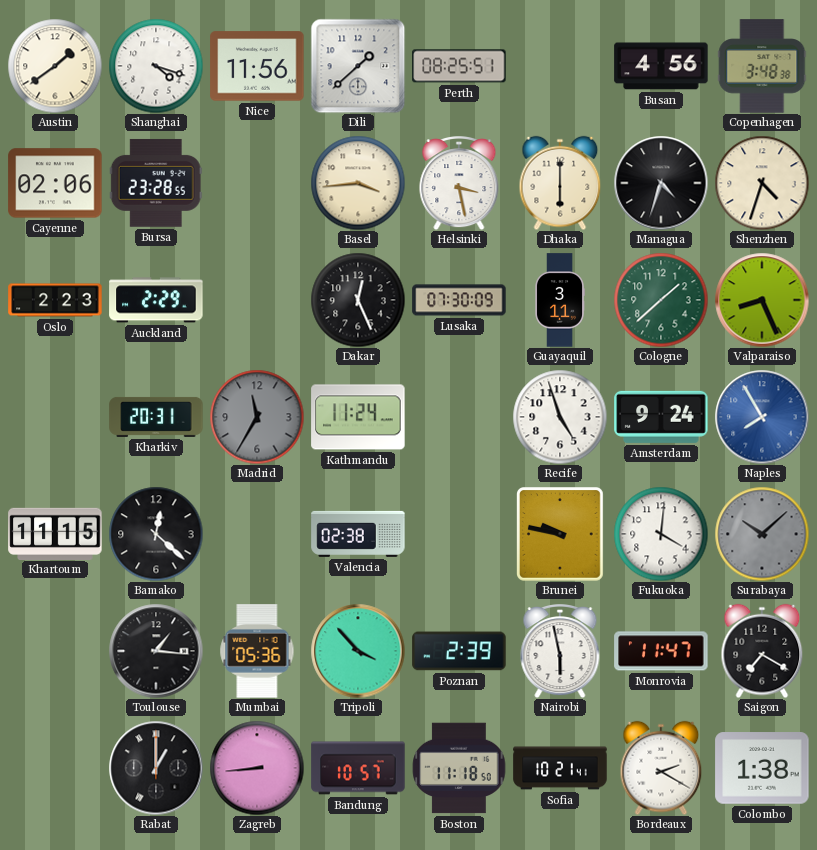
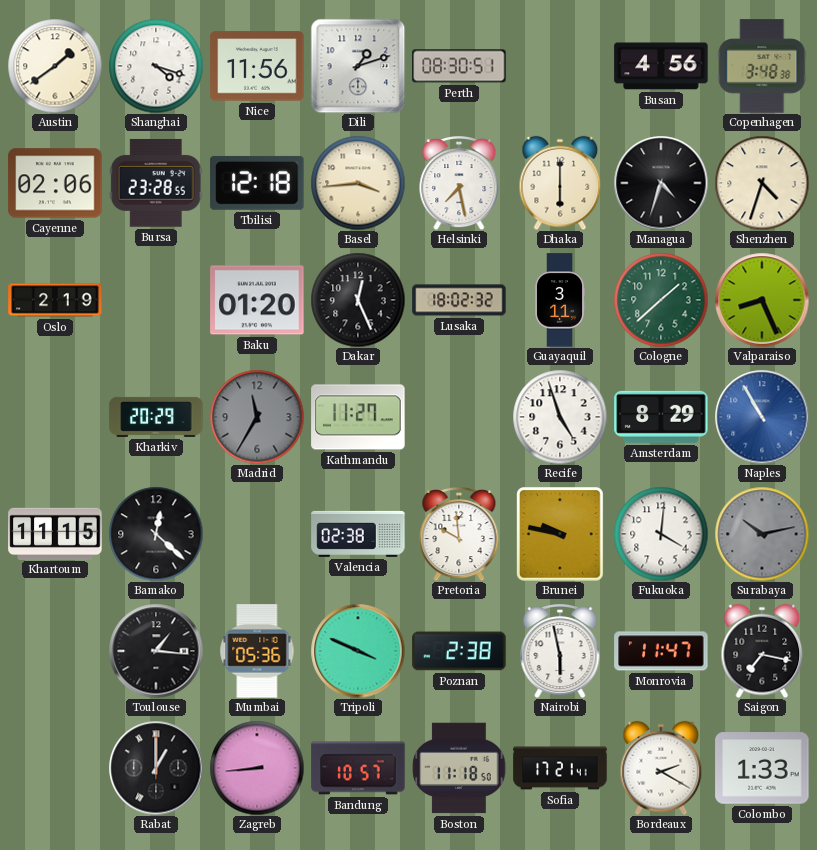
Dili: 1:38 -> 1:12
Perth: 08:25 -> 08:30
Tbilisi: none -> 12:18
Helsinki: 3:28 -> 7:28
Oslo: 2:23 -> 2:19
Auckland: 2:29 -> none
Baku: none -> 01:20
Lusaka: 07:30 -> 18:02
Kharkiv: 20:31 -> 20:29
Kathmandu: 11:24 -> 11:27
Amsterdam: 9:24 -> 8:29
Naples: 7:55 -> 10:55
Pretoria: none -> 9:59
Surabaya: 10:08 -> 10:13
Tripoli: 3:53 -> 3:49
Poznan: 2:39 -> 2:38
Saigon: 7:20 -> 7:17
Sofia: 10:21 -> 17:21
Colombo: 1:38 -> 1:33
